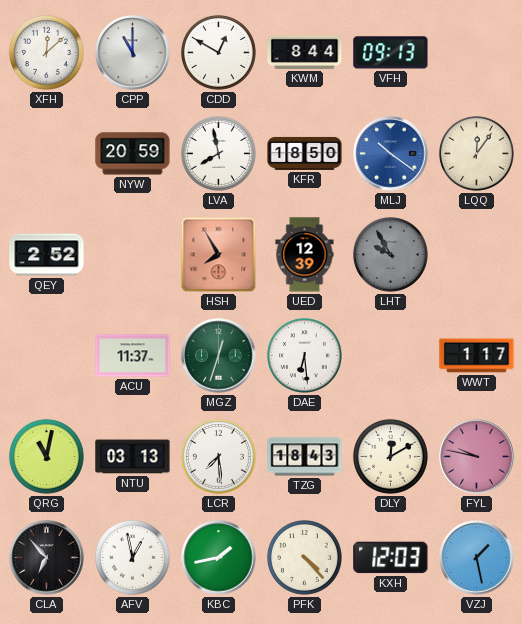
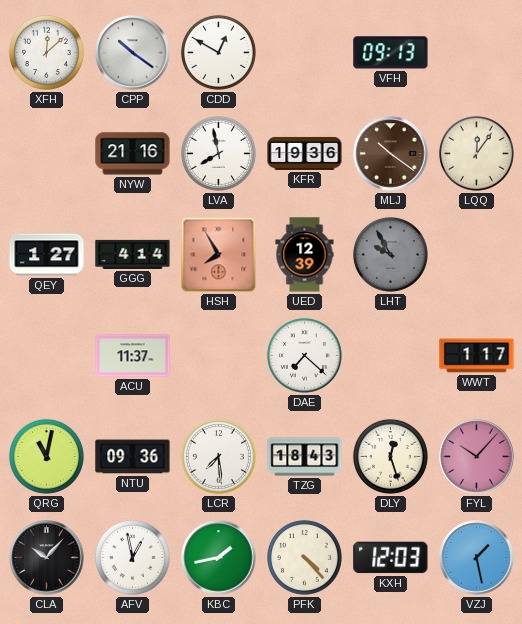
CPP: 11:00 -> 10:21
KWM: 8:44 -> none
NYW: 20:59 -> 21:16
KFR: 18:50 -> 19:36
MLJ dial: blue -> brown
QEY: 2:52 -> 1:27
GGG: none -> 4:14
MGZ: 12:33 -> none
DAE: 6:29 -> 7:22
NTU: 03:13 -> 09:36
DLY: 12:10 -> 12:27
FYL: 9:47 -> 10:07
CLA: 6:53 -> 10:07
